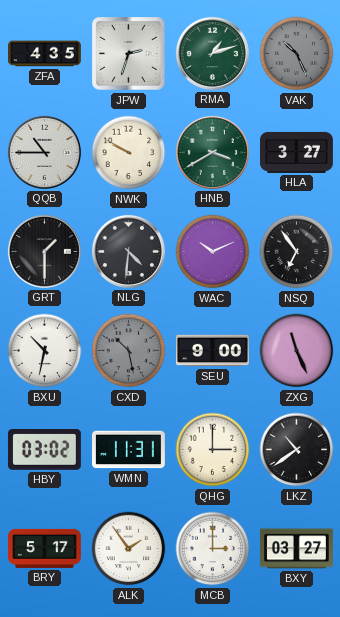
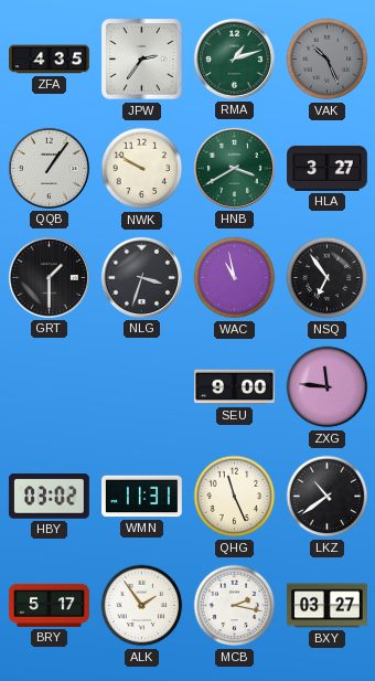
JPW: 2:33 -> 2:36
QQB: 10:45 -> 1:06
NLG: 4:31 -> 3:33
WAC: 10:11 -> 10:58
BXU: 10:32 -> none
CXD: 10:28 -> none
ZXG: 11:26 -> 11:46
QHG: 3:00 -> 11:26
MCB: 3:00 -> 2:17
